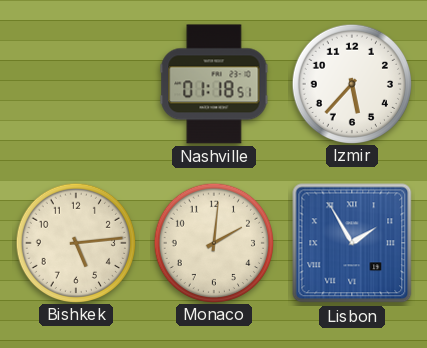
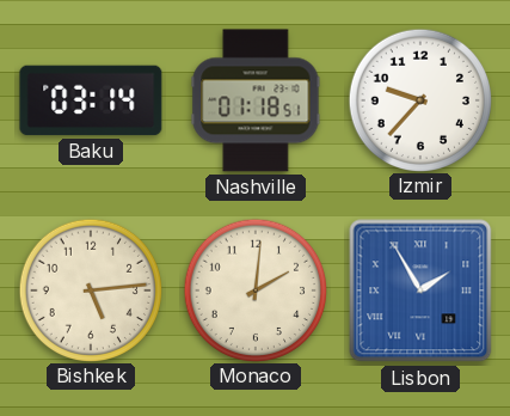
Baku: none -> 03:14
Izmir: 5:37 -> 9:37
